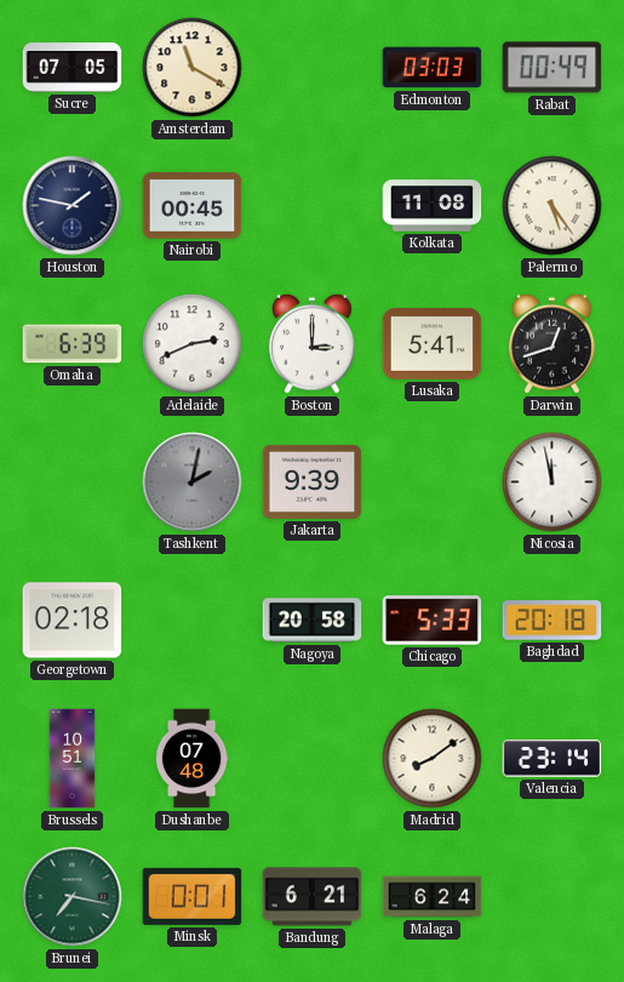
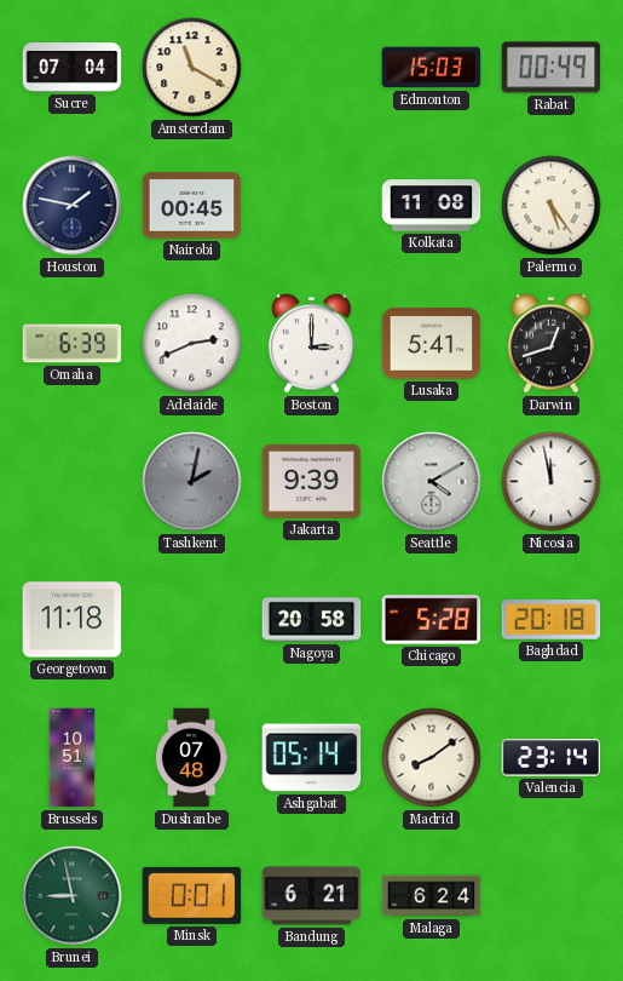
Sucre: 07:05 -> 07:04
Edmonton: 03:03 -> 15:03
Seattle: none -> 4:10
Georgetown: 02:18 -> 11:18
Chicago: 5:33 -> 5:28
Ashgabat: none -> 05:14
Brunei: 7:17 -> 8:58
